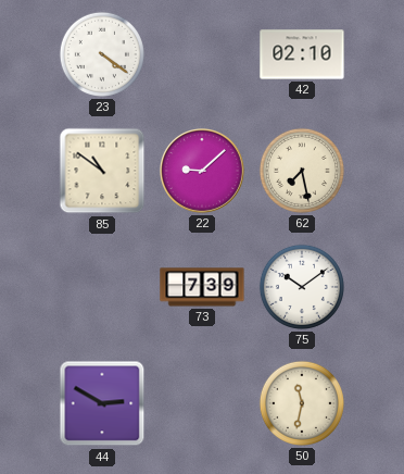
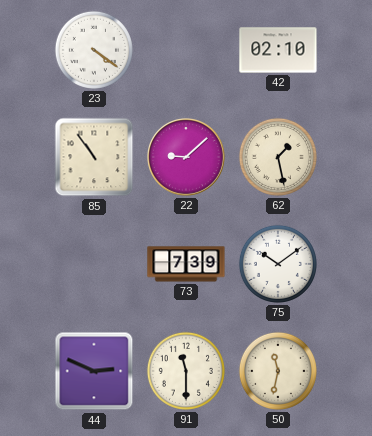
85: 10:51 -> 10:54
62: 7:28 -> 1:28
44: 2:50 -> 2:49
91: none -> 11:30
